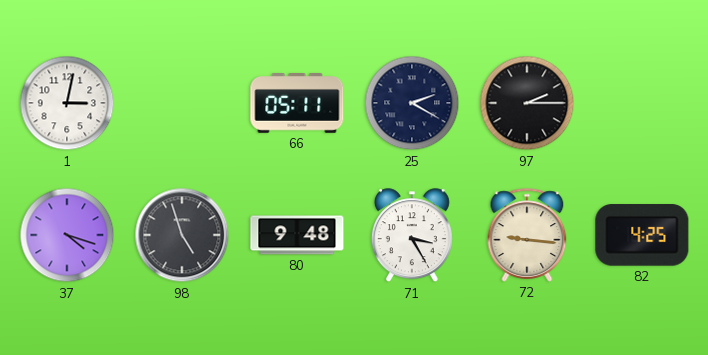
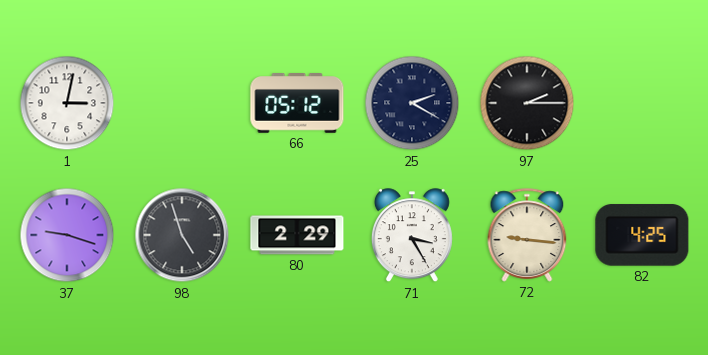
66: 05:11 -> 05:12
37: 4:18 -> 9:18
80: 9:48 -> 2:29
